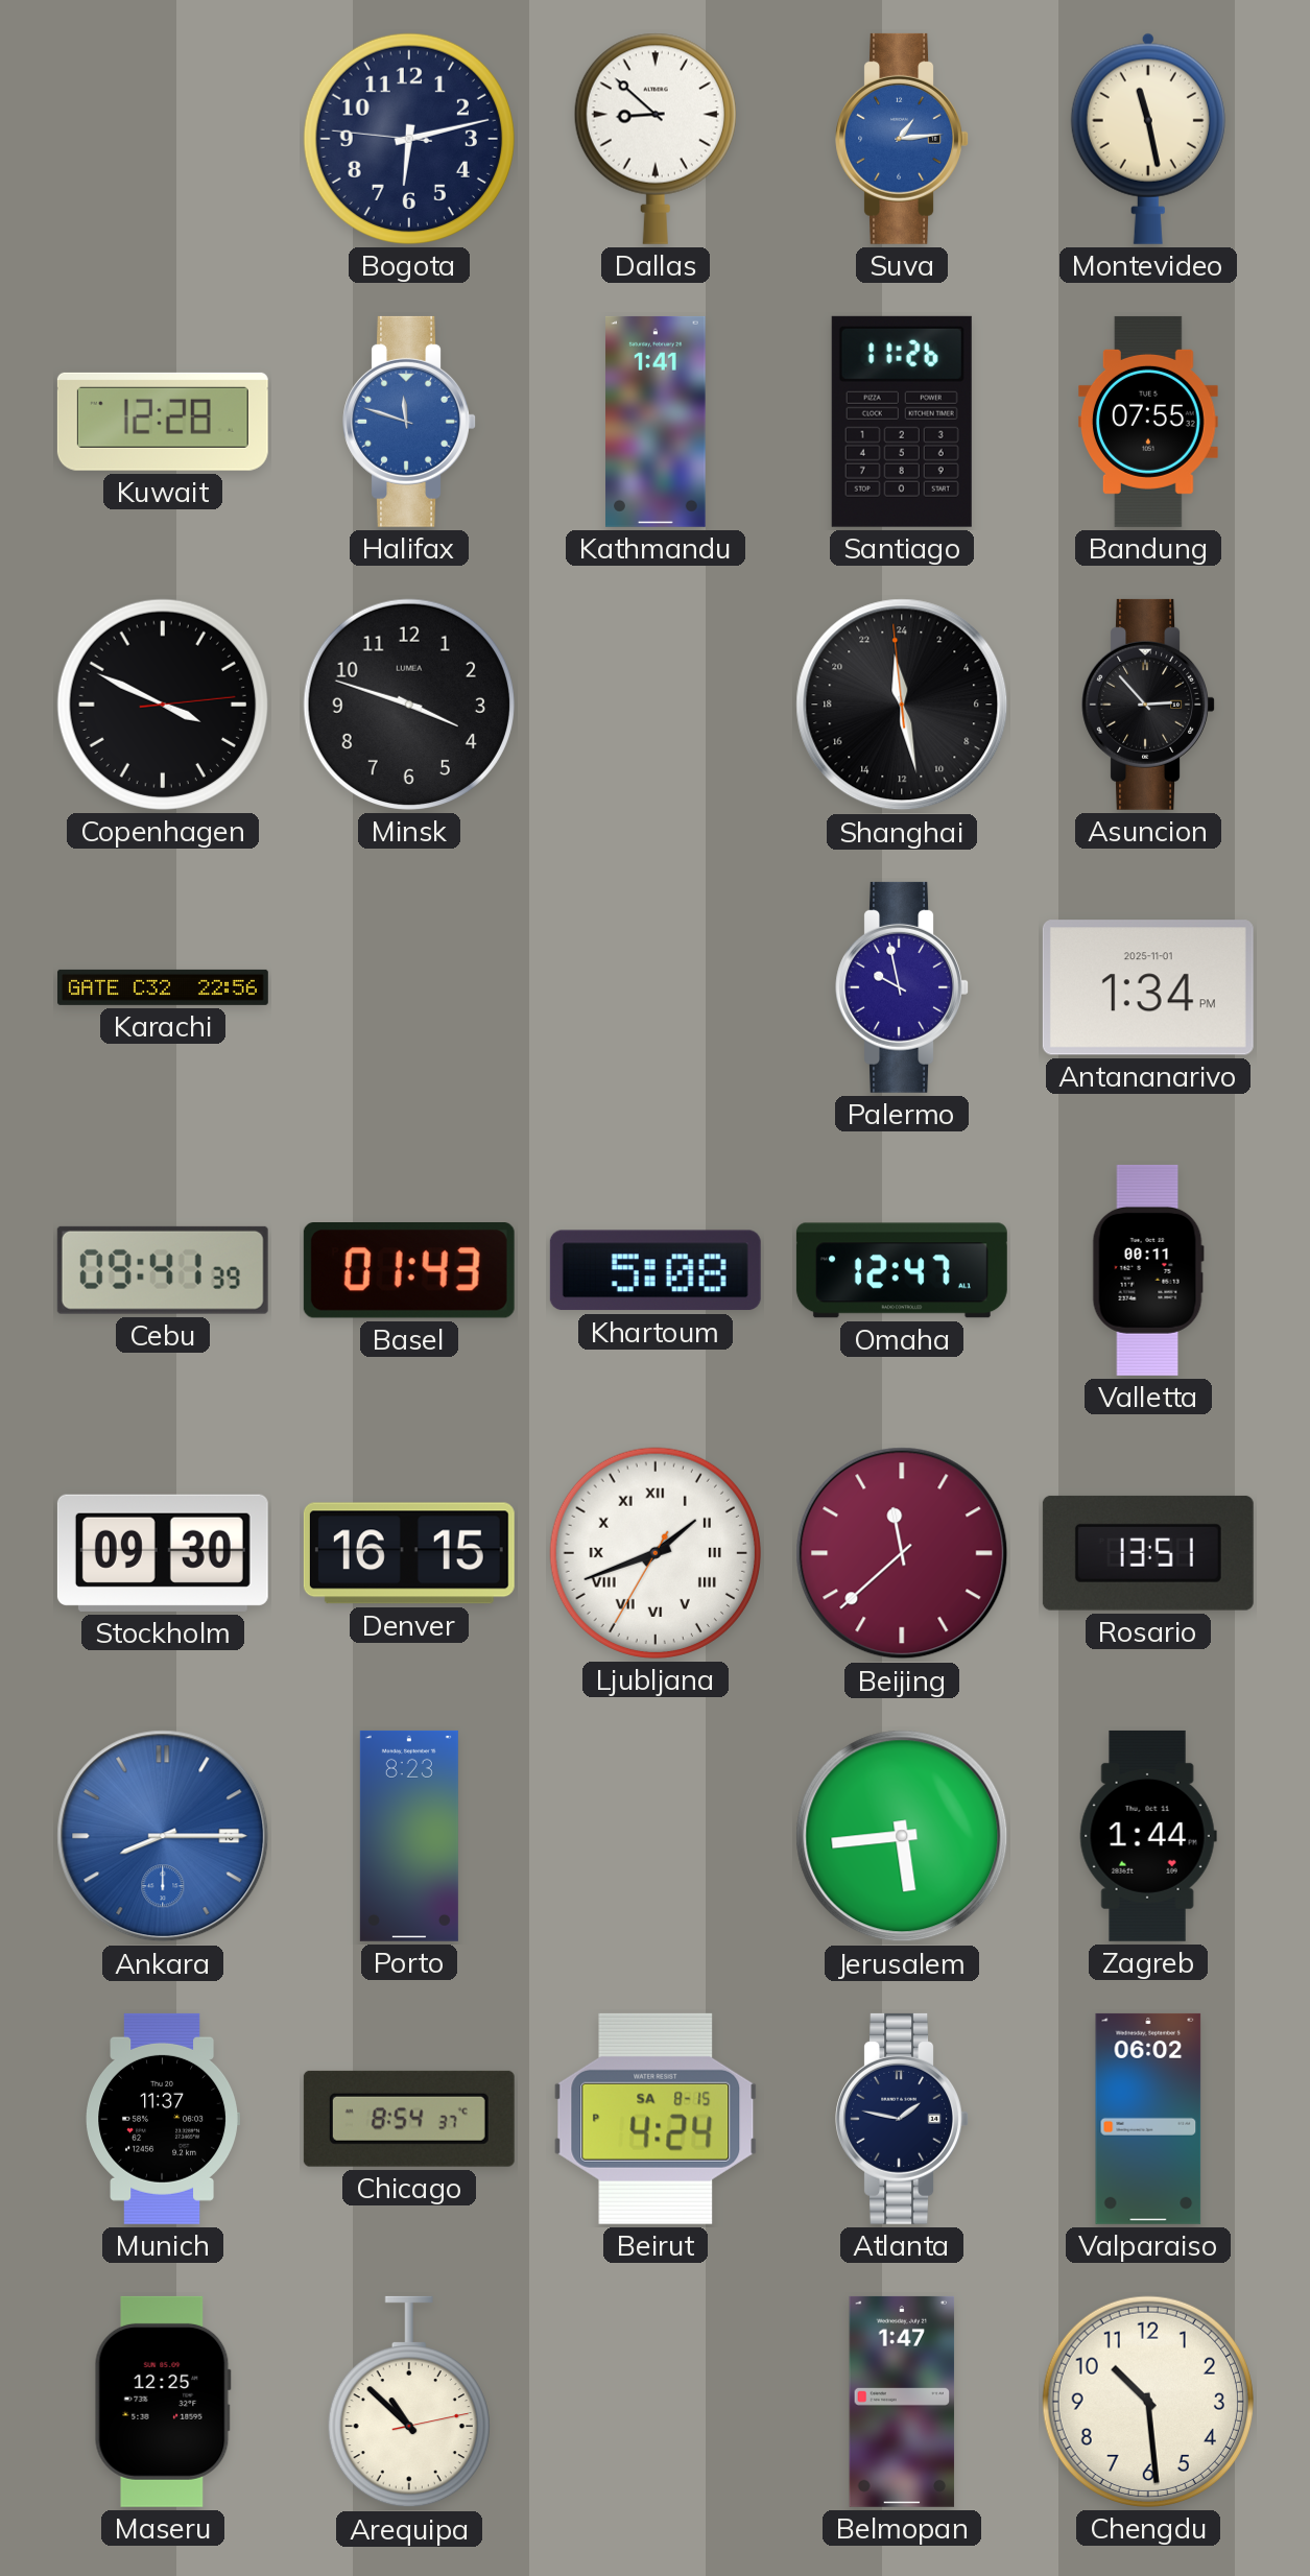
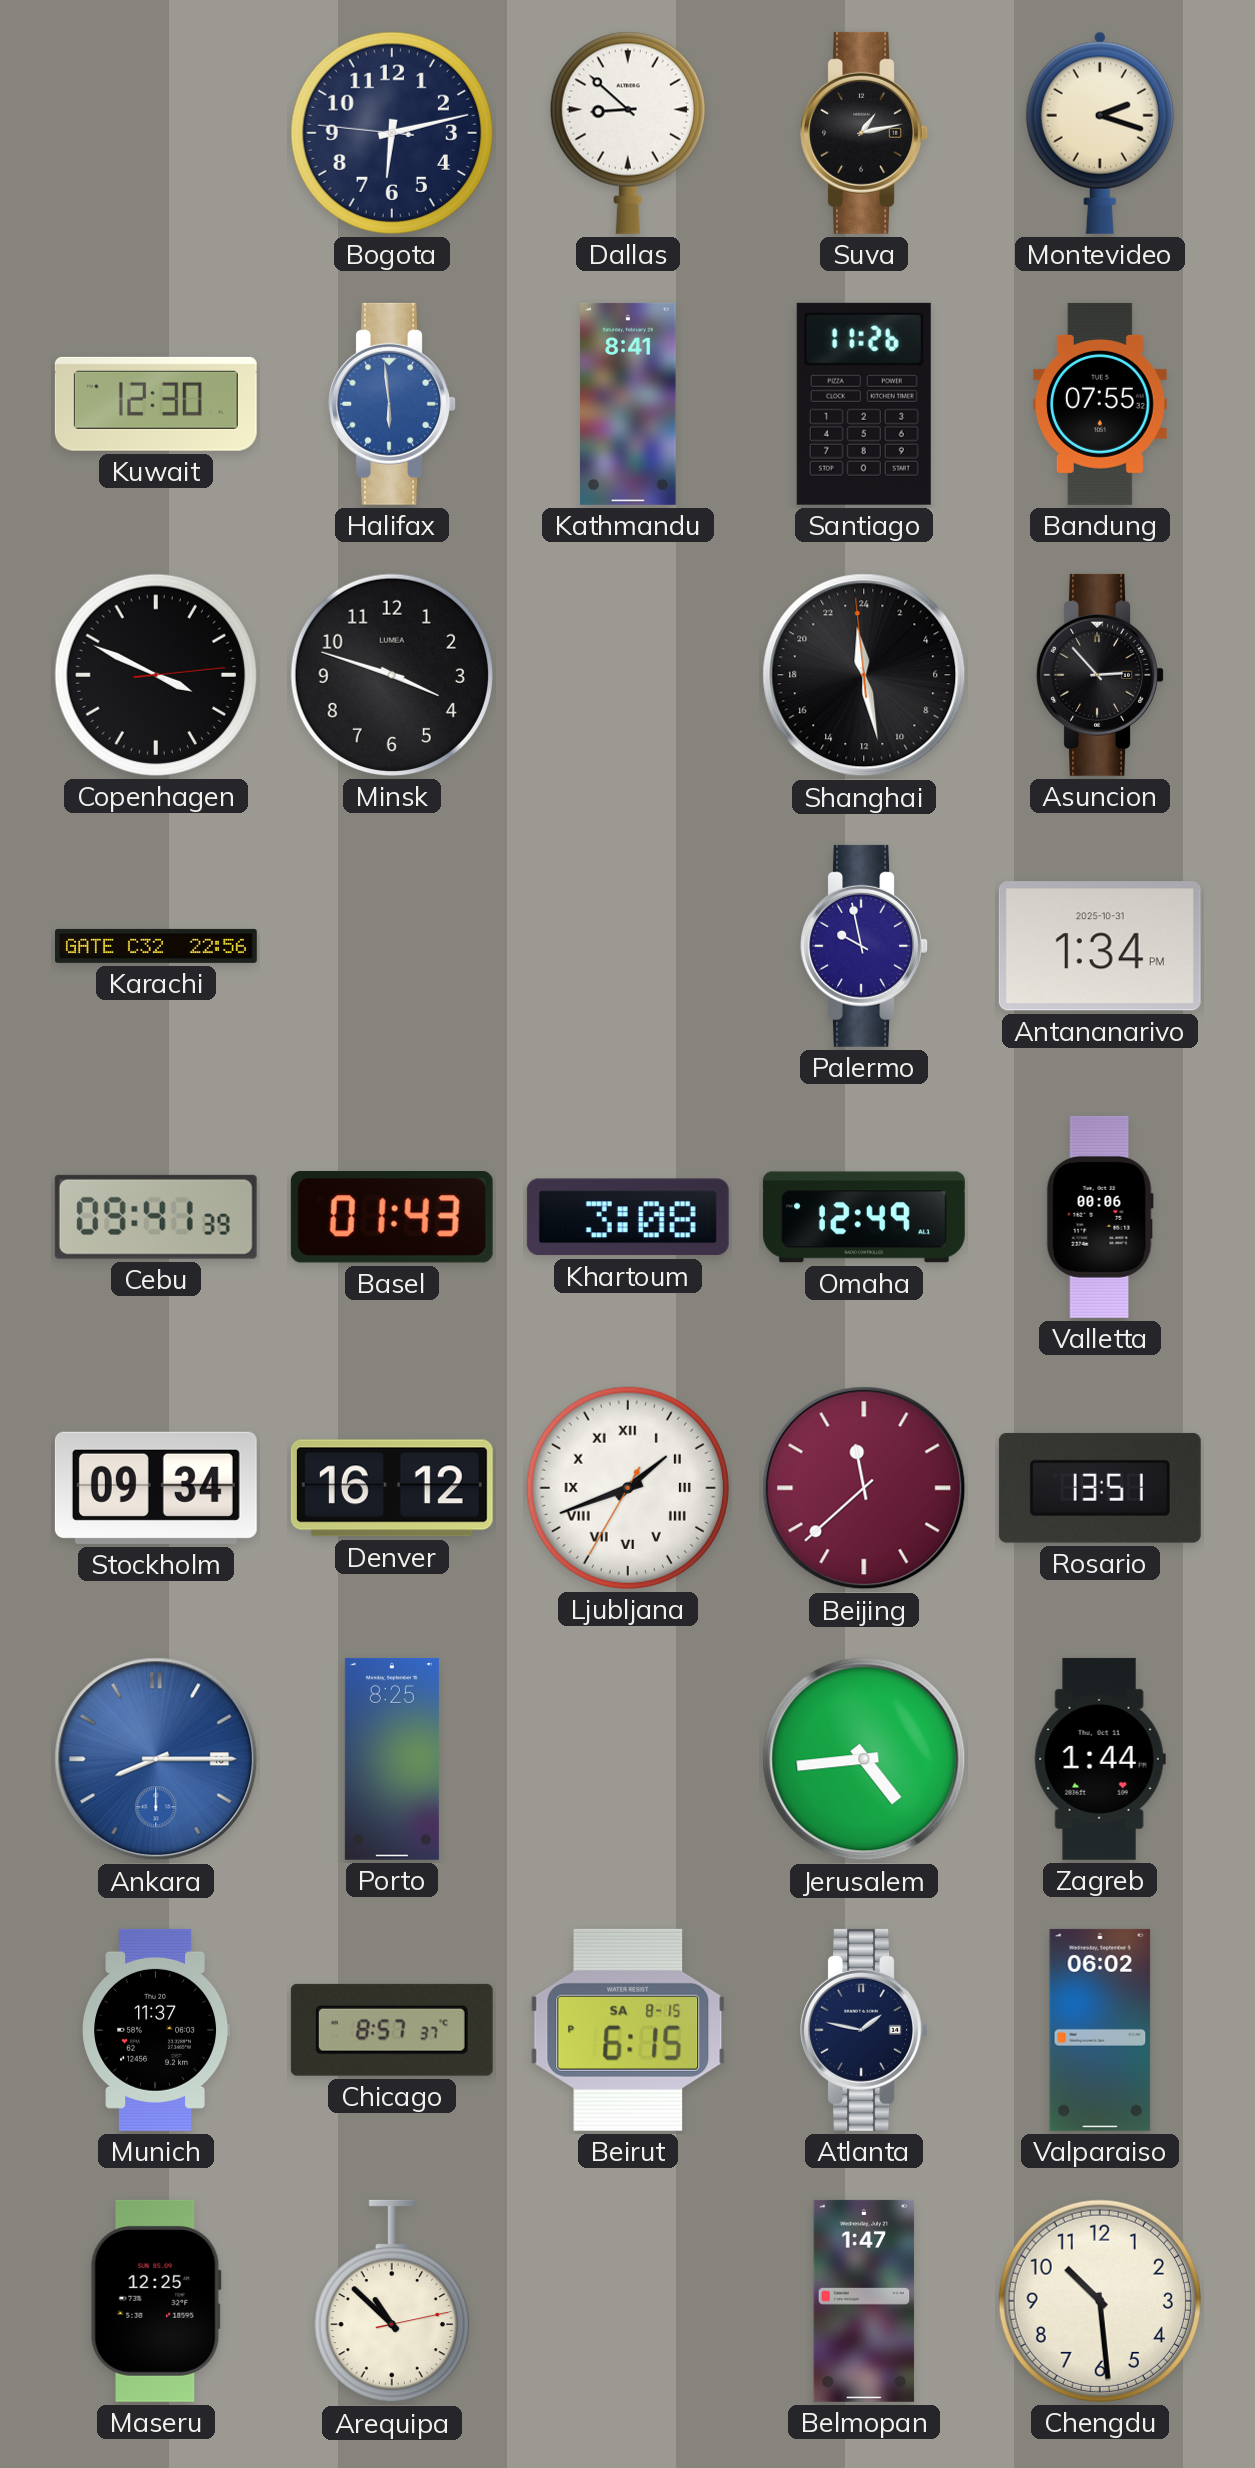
Suva: 1:14 -> 1:13
Suva dial: blue -> black
Montevideo: 11:28 -> 2:18
Kuwait: 12:28 -> 12:30
Halifax: 11:48 -> 5:59
Kathmandu: 1:41 -> 8:41
Antananarivo date: 2025-11-01 -> 2025-10-31
Khartoum: 5:08 -> 3:08
Omaha: 12:47 -> 12:49
Valletta: 00:11 -> 00:06
Stockholm: 09:30 -> 09:34
Denver: 16:15 -> 16:12
Porto: 8:23 -> 8:25
Jerusalem: 5:44 -> 4:44
Chicago: 8:54 -> 8:57
Beirut: 4:24 -> 6:15
